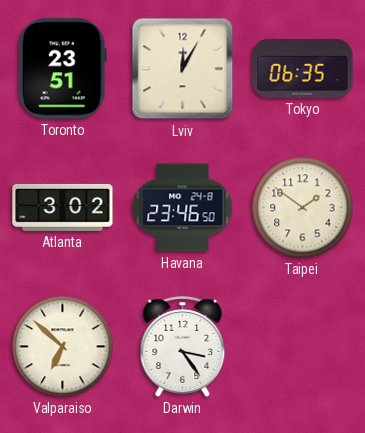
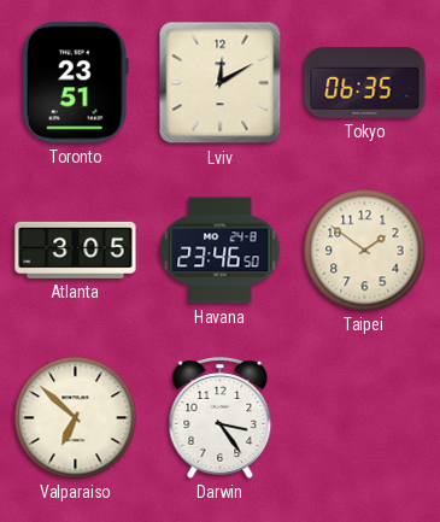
Lviv: 12:05 -> 12:10
Atlanta: 3:02 -> 3:05
